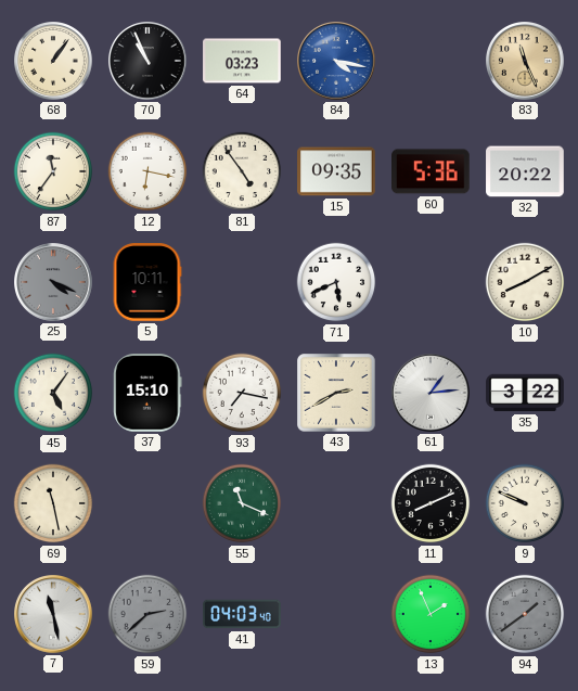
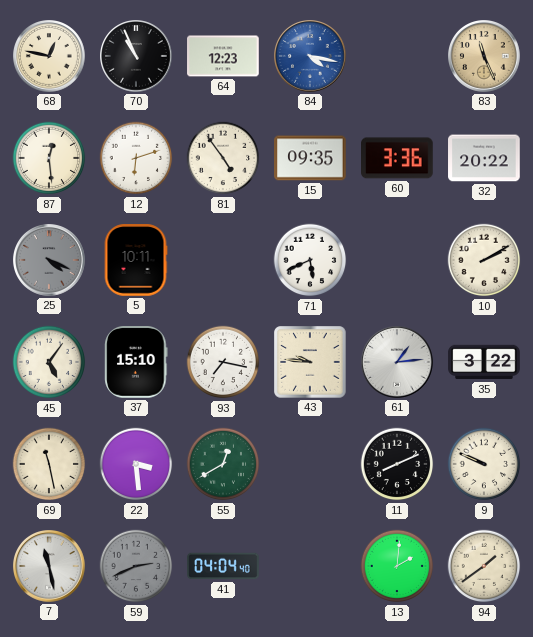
68: 1:06 -> 12:47
64: 03:23 -> 12:23
87: 11:36 -> 12:29
12: 6:17 -> 6:12
60: 5:36 -> 3:36
10: 8:10 -> 2:10
43: 2:40 -> 9:46
22: none -> 3:29
55: 11:19 -> 12:40
59: 2:38 -> 2:41
41: 04:03 -> 04:04
13: 1:56 -> 2:01
94 dial: grey -> cream
